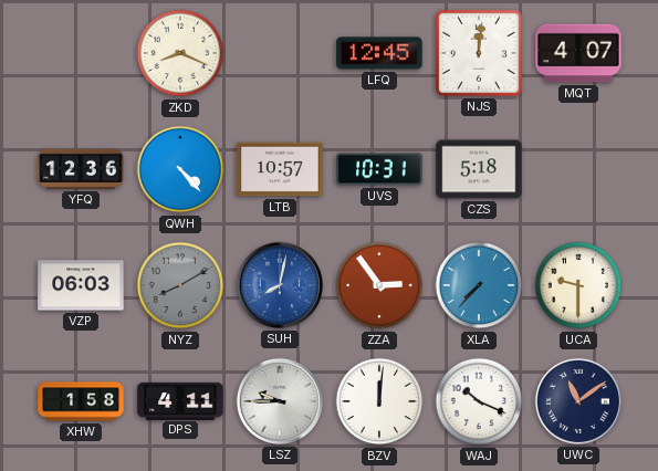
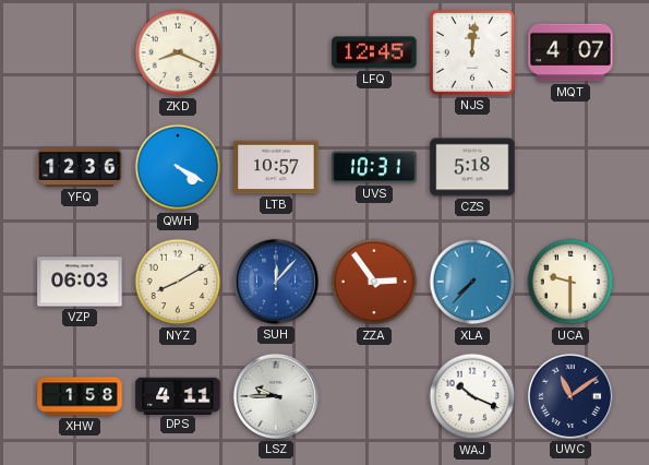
QWH: 4:23 -> 4:20
NYZ dial: grey -> cream
SUH: 8:02 -> 12:07
BZV: 12:01 -> none
